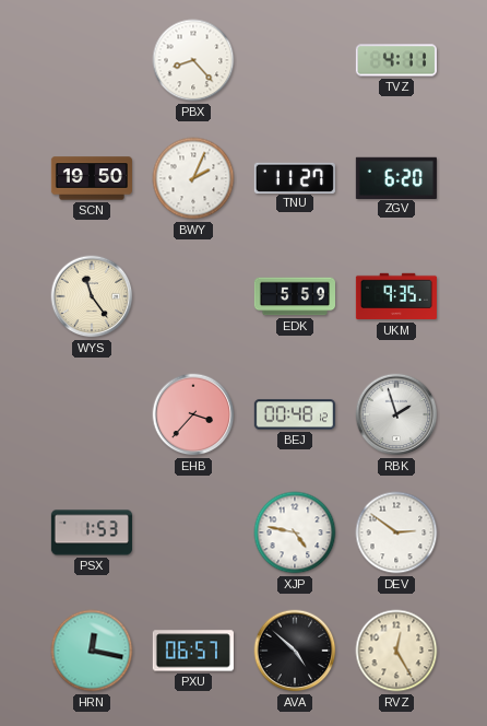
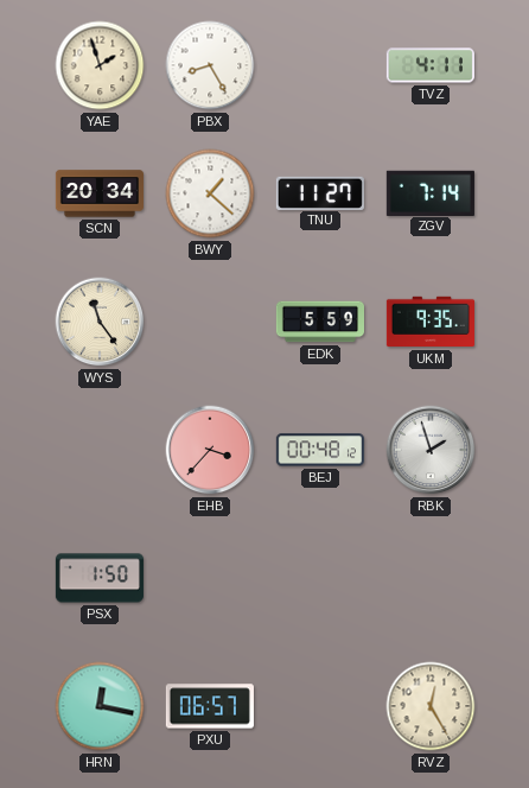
YAE: none -> 1:57
PBX: 8:23 -> 8:25
SCN: 19:50 -> 20:34
BWY: 2:04 -> 1:22
ZGV: 6:20 -> 7:14
PSX: 1:53 -> 1:50
XJP: 4:47 -> none
DEV: 2:51 -> none
AVA: 4:52 -> none
